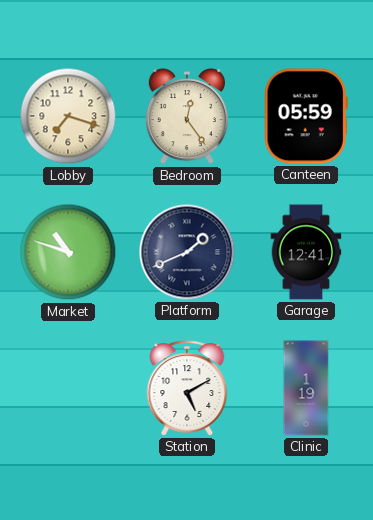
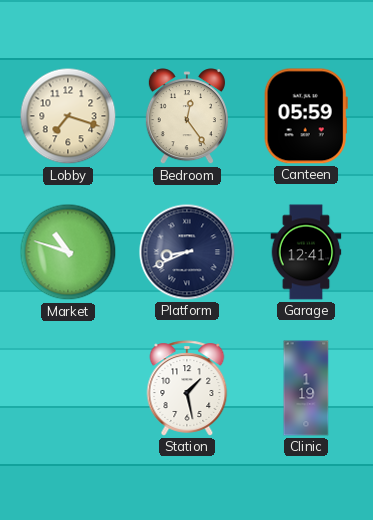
Platform: 1:41 -> 8:41
Station: 5:10 -> 1:28
